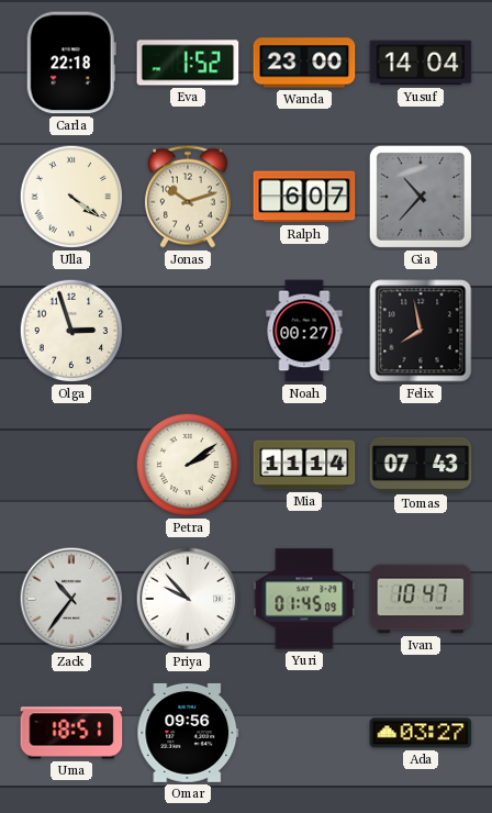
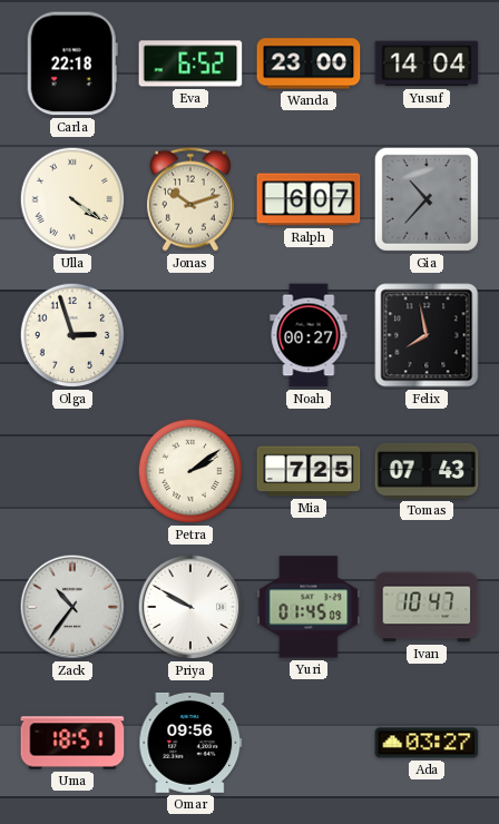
Eva: 1:52 -> 6:52
Mia: 11:14 -> 7:25
Priya: 9:53 -> 9:50
